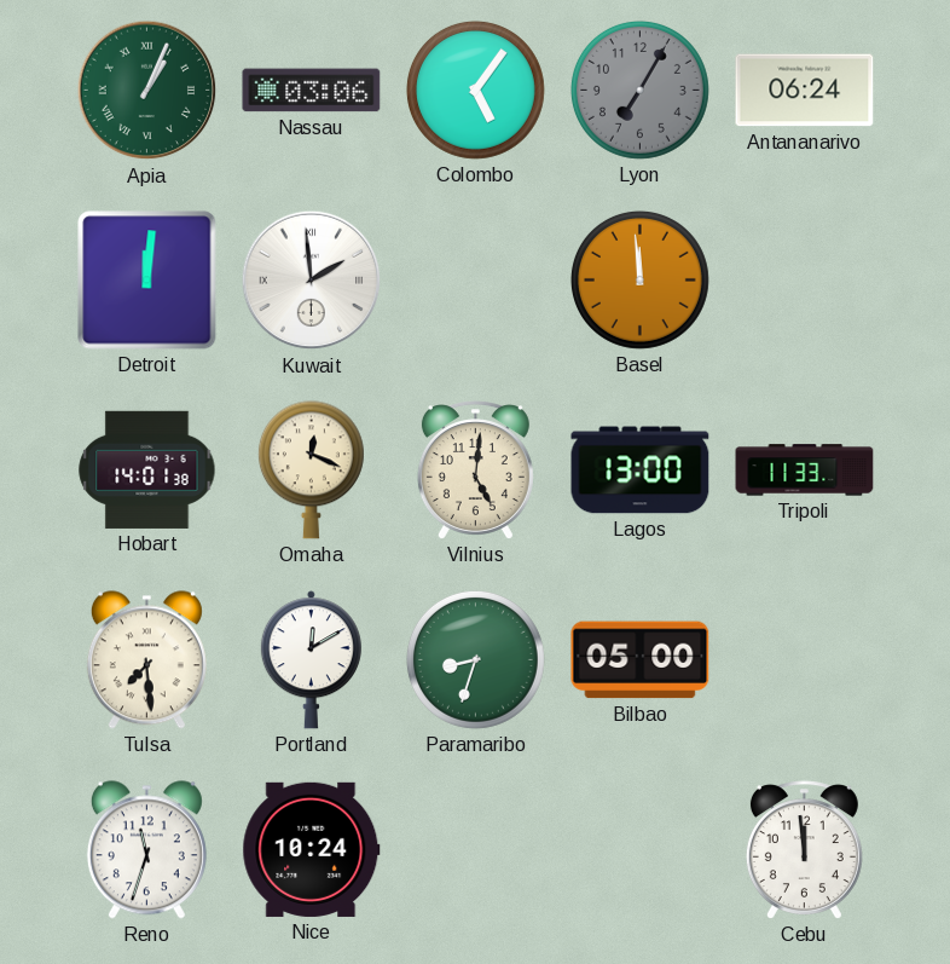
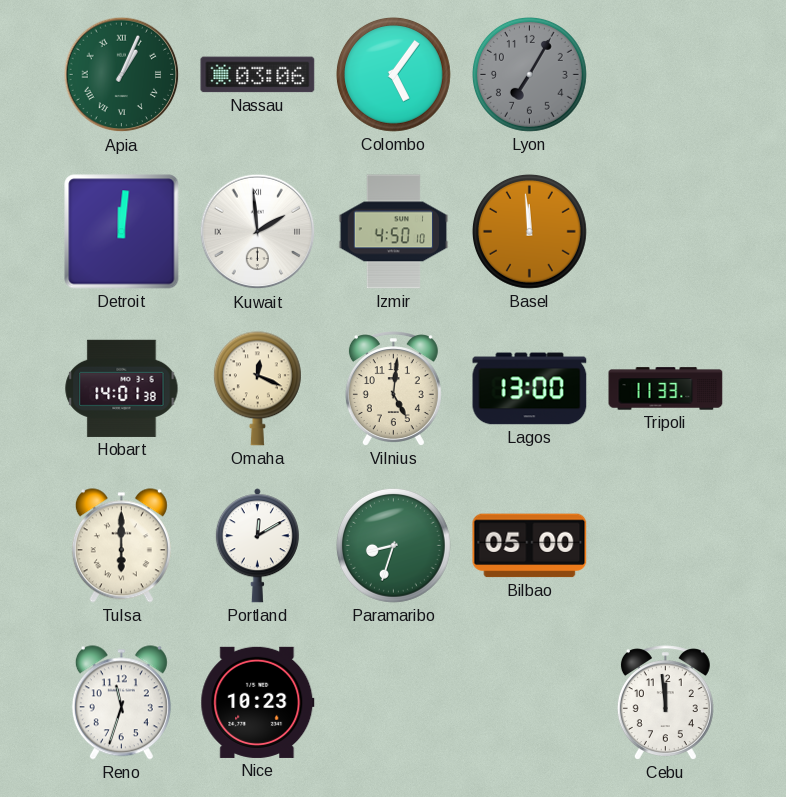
Antananarivo: 06:24 -> none
Izmir: none -> 4:50
Tulsa: 7:29 -> 6:00
Nice: 10:24 -> 10:23
